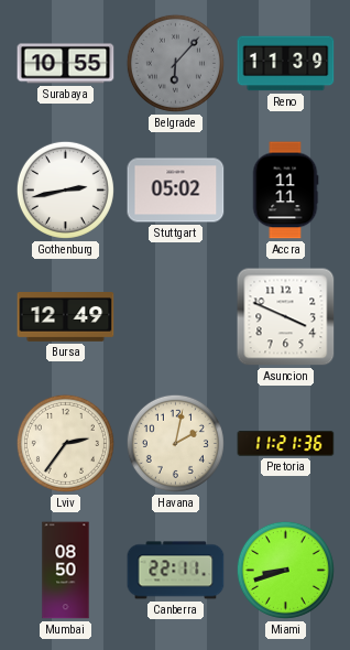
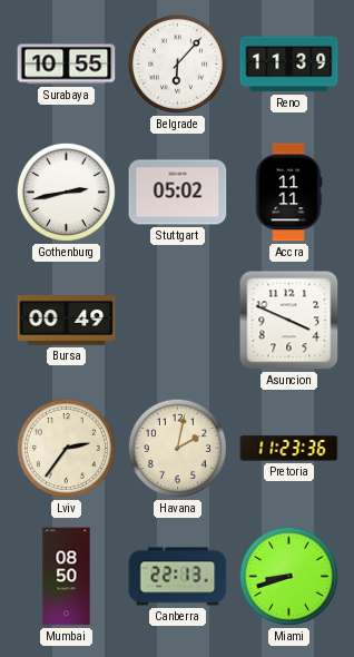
Belgrade dial: grey -> white
Bursa: 12:49 -> 00:49
Pretoria: 11:21 -> 11:23
Canberra: 22:11 -> 22:13
